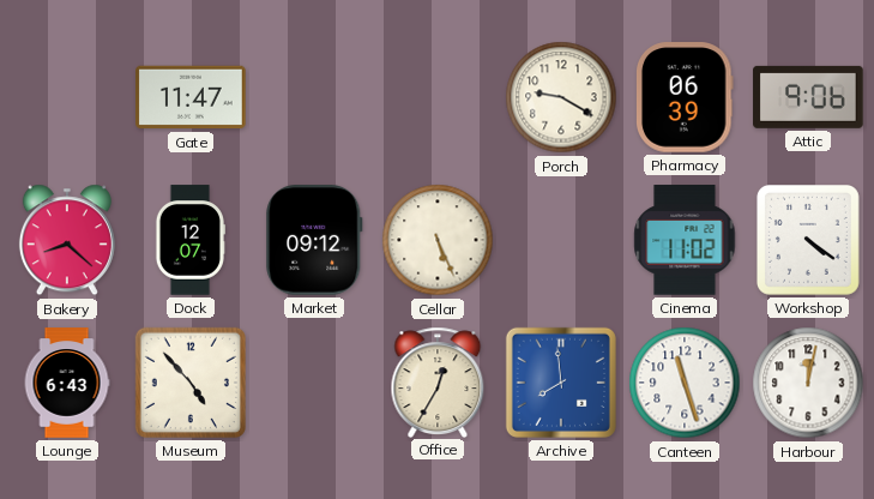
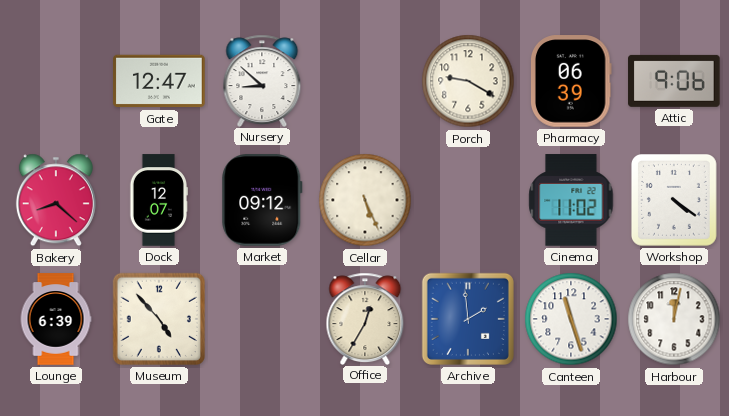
Gate: 11:47 -> 12:47
Nursery: none -> 8:52
Lounge: 6:43 -> 6:39
Archive: 7:59 -> 1:59
